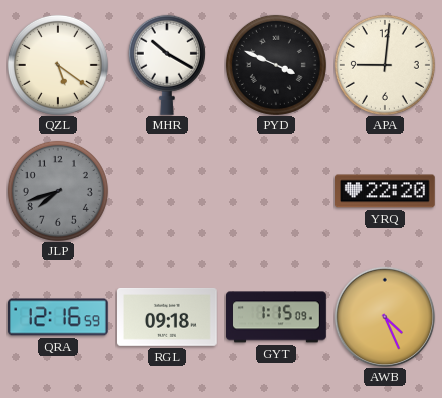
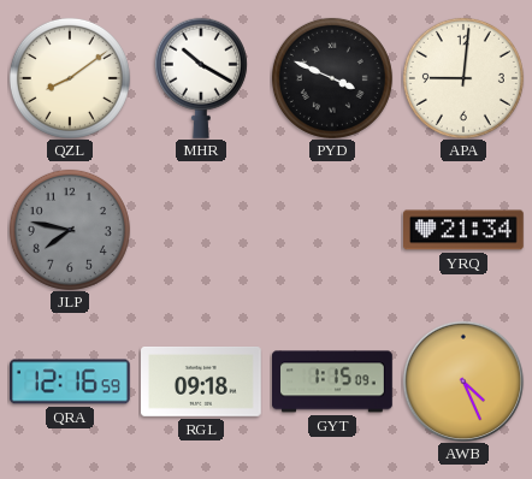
QZL: 5:21 -> 8:09
JLP: 7:42 -> 7:47
YRQ: 22:20 -> 21:34
